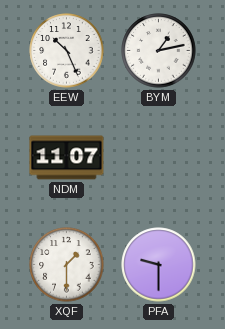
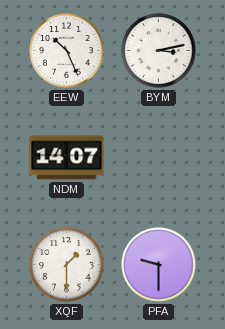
BYM: 1:13 -> 3:13
NDM: 11:07 -> 14:07
